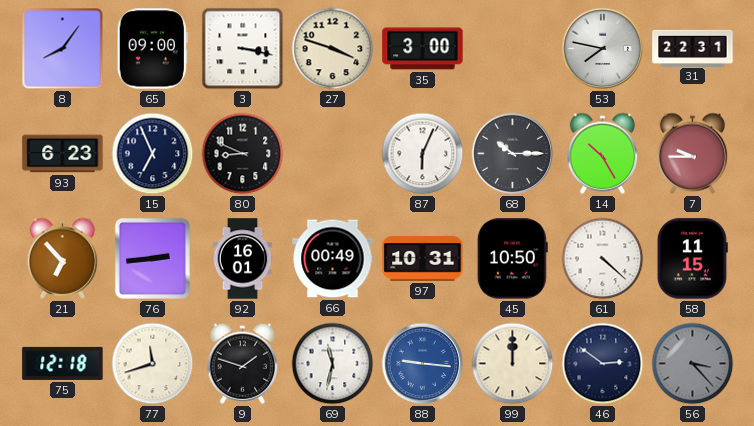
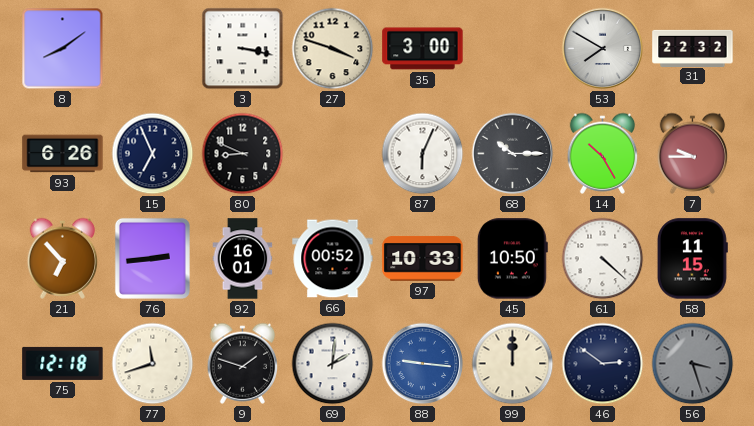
8: 8:06 -> 8:09
65: 09:00 -> none
53: 7:47 -> 7:50
31: 22:31 -> 22:32
93: 6:23 -> 6:26
66: 00:49 -> 00:52
97: 10:31 -> 10:33
69: 11:32 -> 2:01
56: 3:23 -> 3:27
